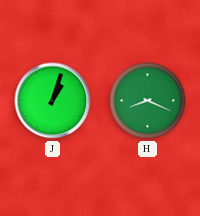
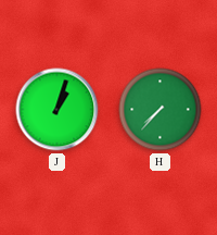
H: 8:19 -> 7:37
